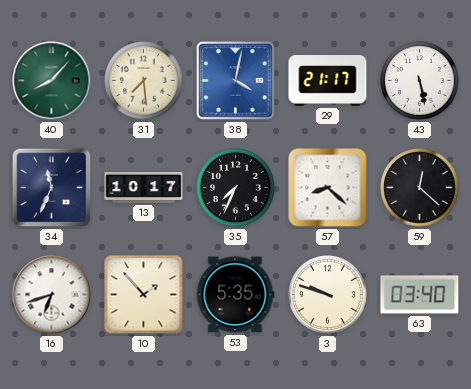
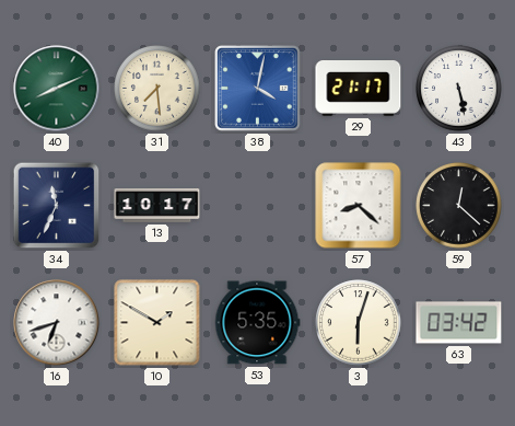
40: 8:07 -> 8:11
35: 7:34 -> none
10: 1:53 -> 1:50
3: 9:48 -> 6:03
63: 03:40 -> 03:42
